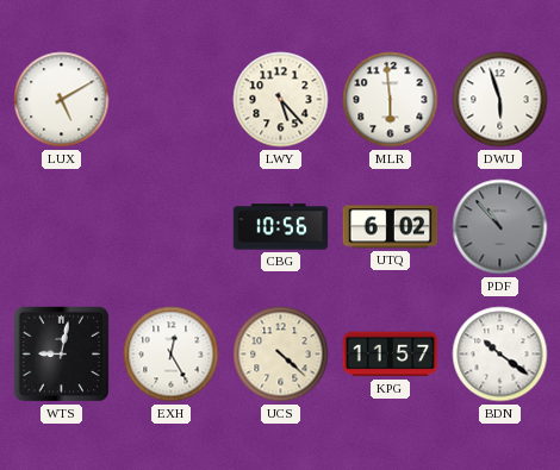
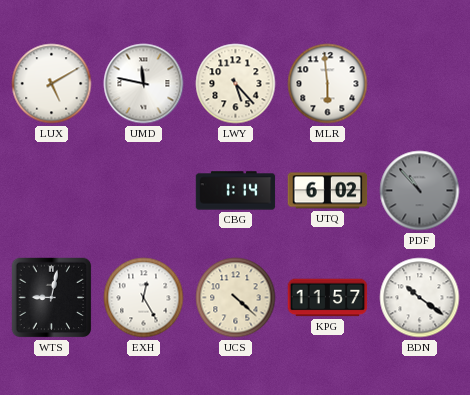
UMD: none -> 11:47
DWU: 5:57 -> none
CBG: 10:56 -> 1:14
